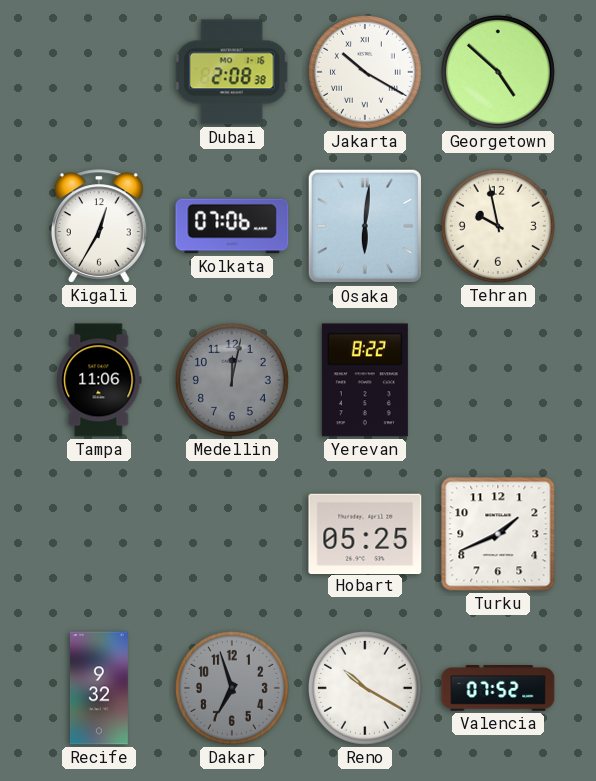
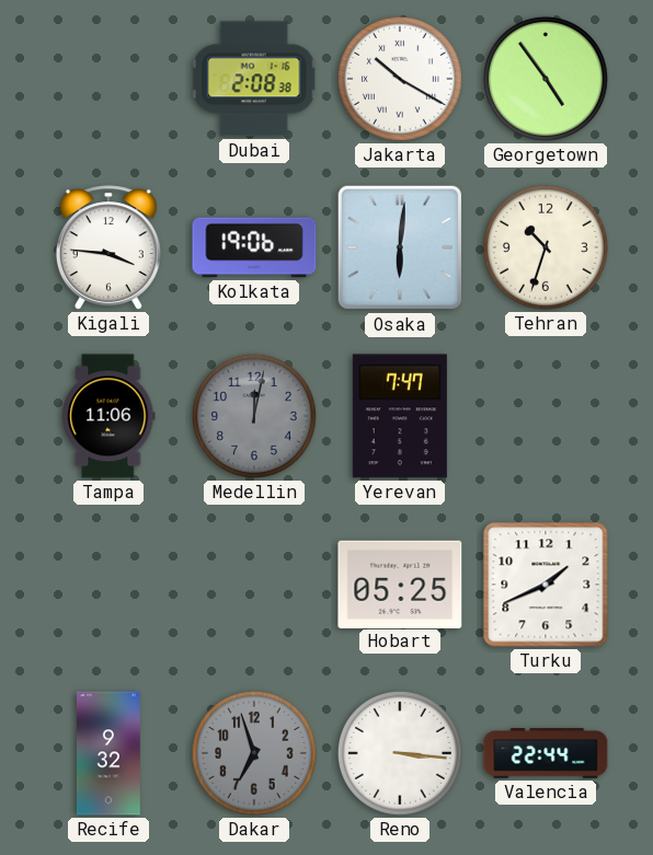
Georgetown: 4:52 -> 4:54
Kigali: 12:35 -> 3:46
Kolkata: 07:06 -> 19:06
Tehran: 9:58 -> 10:33
Yerevan: 8:22 -> 7:47
Reno: 10:20 -> 3:16
Valencia: 07:52 -> 22:44
